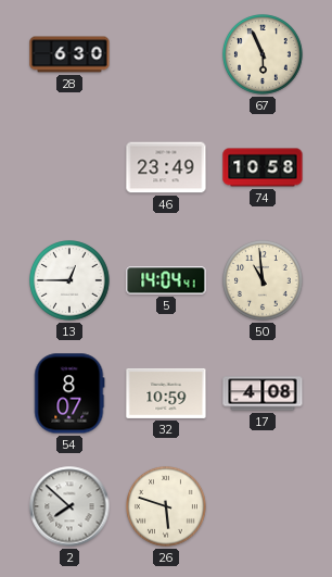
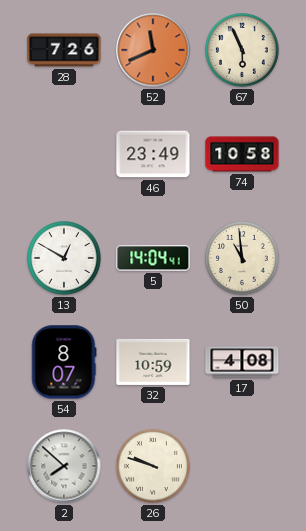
28: 6:30 -> 7:26
52: none -> 11:41
13: 12:45 -> 12:50
26: 5:48 -> 9:48
